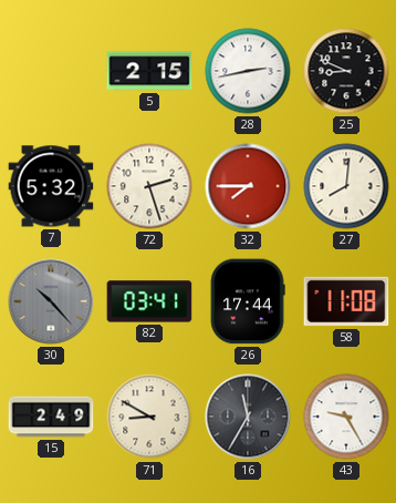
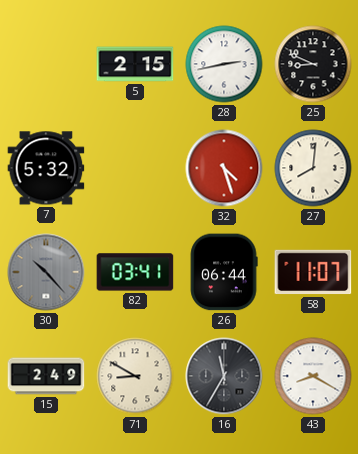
72: 2:27 -> none
32: 7:45 -> 4:27
26: 17:44 -> 06:44
58: 11:08 -> 11:07
43: 9:25 -> 8:20
